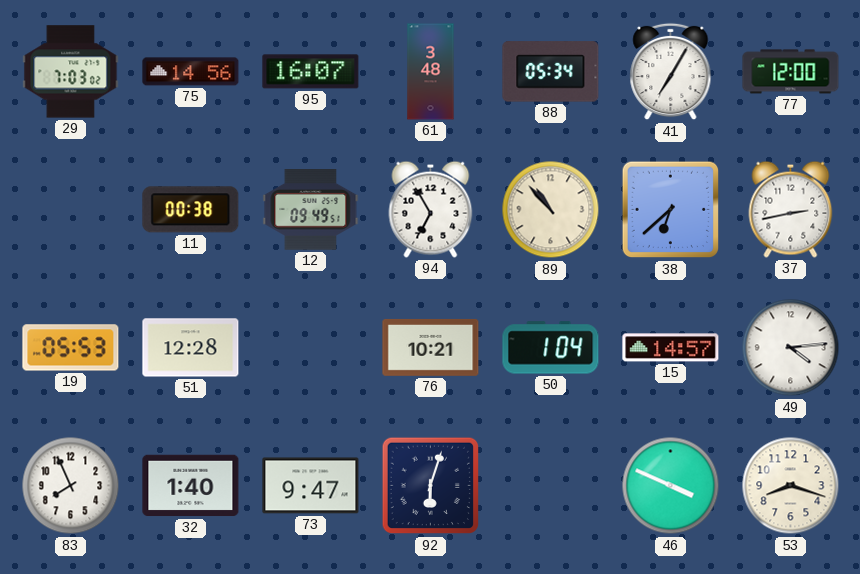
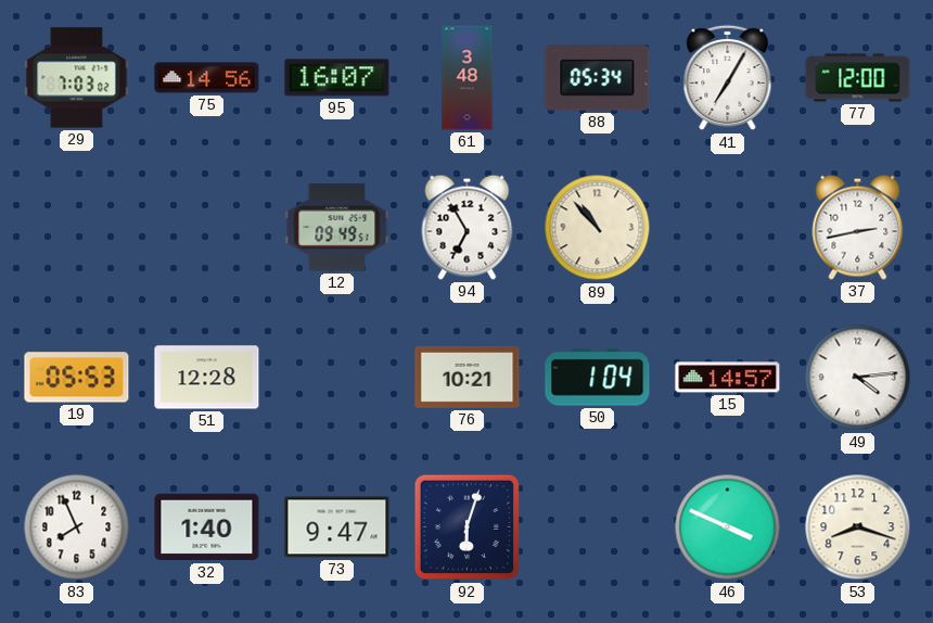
11: 00:38 -> none
38: 6:38 -> none
